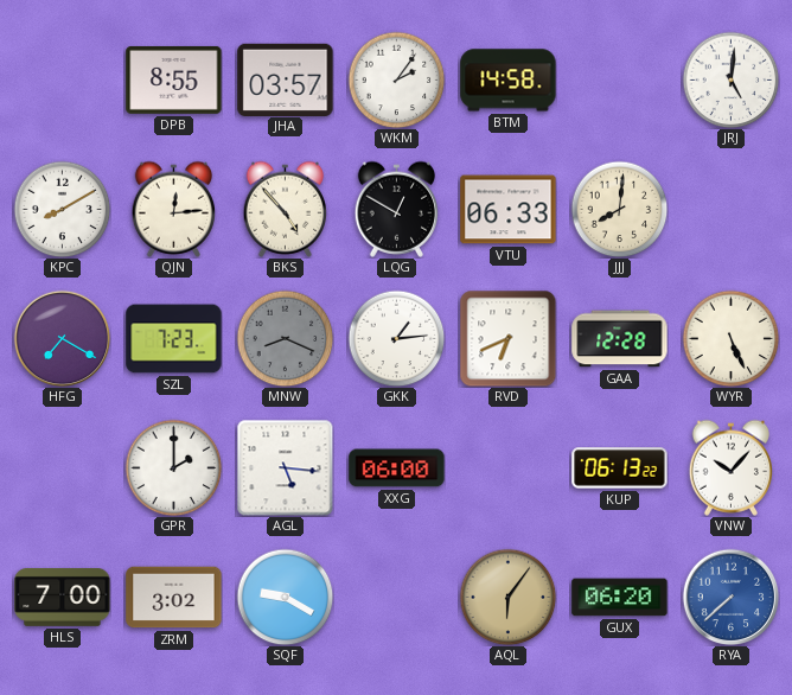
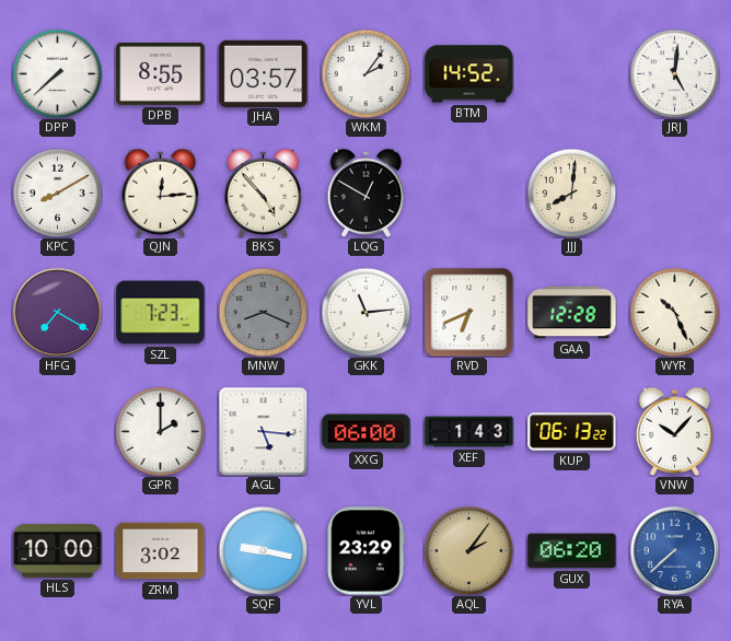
DPP: none -> 7:38
BTM: 14:58 -> 14:52
VTU: 06:33 -> none
GKK: 1:14 -> 11:14
WYR: 5:26 -> 10:26
XEF: none -> 1:43
HLS: 7:00 -> 10:00
SQF: 9:20 -> 9:17
YVL: none -> 23:29
AQL: 6:06 -> 2:06
